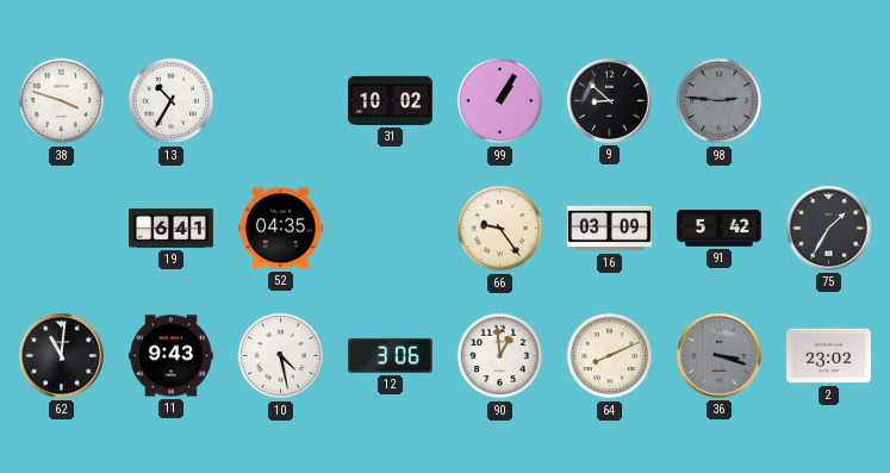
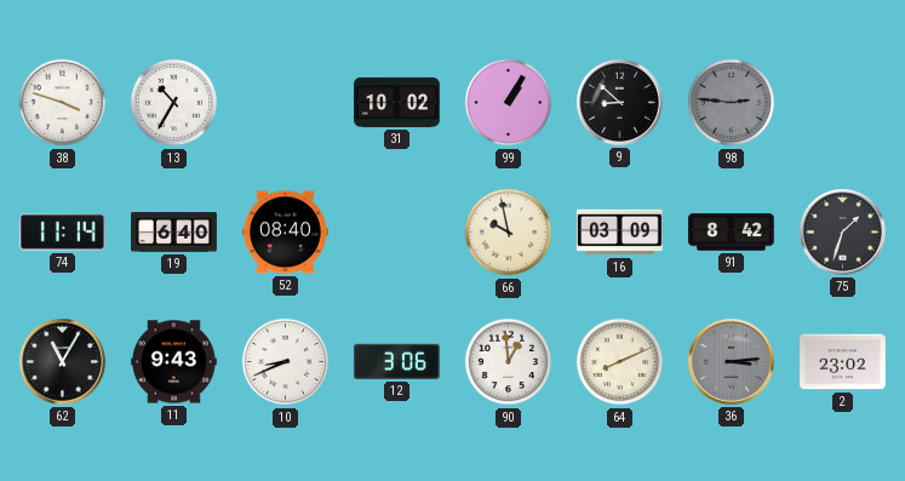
74: none -> 11:14
19: 6:41 -> 6:40
52: 04:35 -> 08:40
66: 9:24 -> 9:58
91: 5:42 -> 8:42
75: 1:35 -> 1:33
62: 11:01 -> 11:05
10: 4:28 -> 8:41
36: 3:18 -> 3:14
